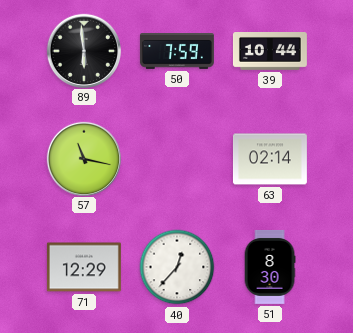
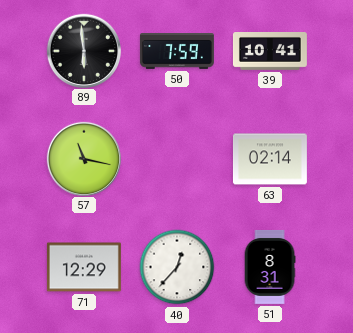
39: 10:44 -> 10:41
51: 8:30 -> 8:31
